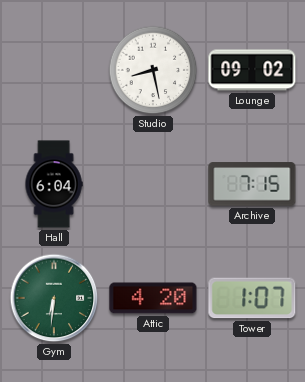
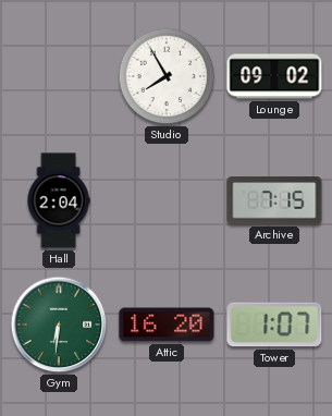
Studio: 8:28 -> 7:55
Hall: 6:04 -> 2:04
Attic: 4:20 -> 16:20
